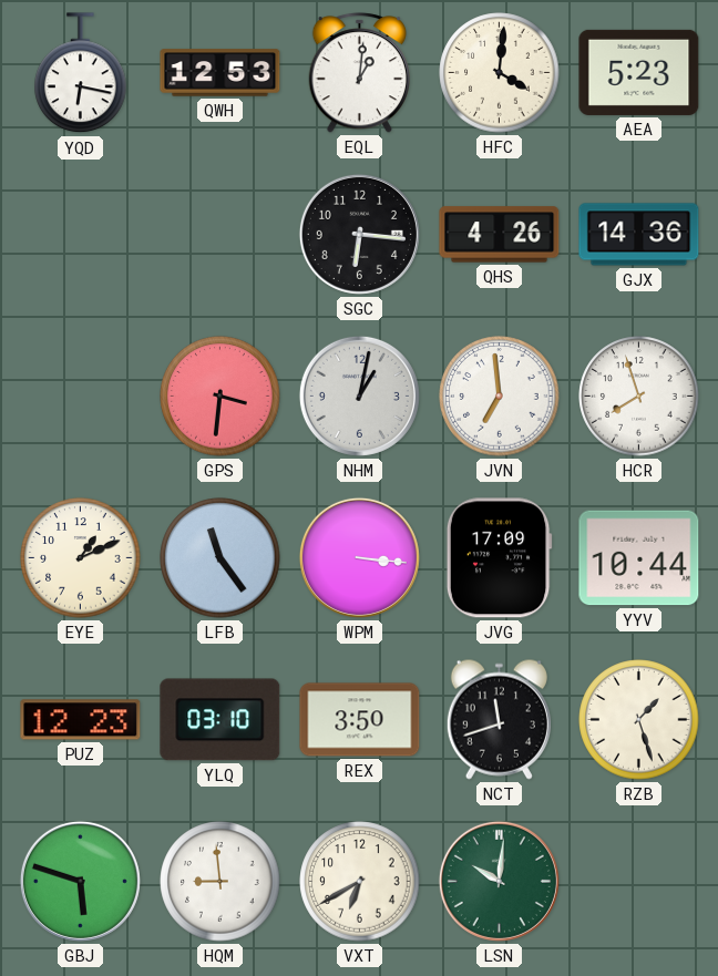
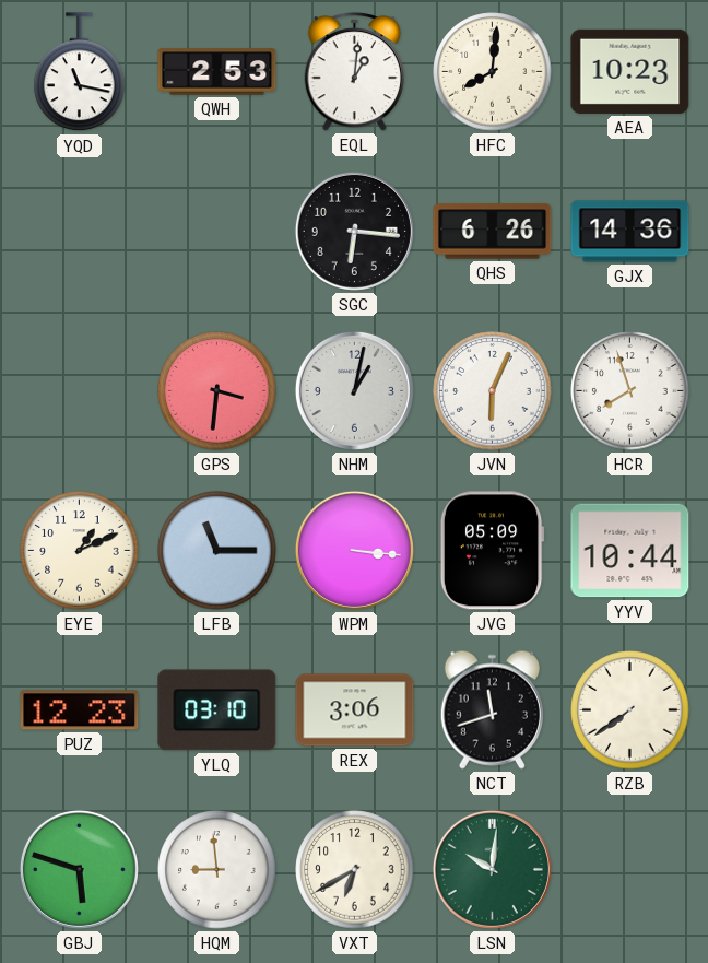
YQD: 6:17 -> 11:17
QWH: 12:53 -> 2:53
HFC: 4:01 -> 8:01
AEA: 5:23 -> 10:23
QHS: 4:26 -> 6:26
JVN: 6:59 -> 6:04
LFB: 11:24 -> 11:15
JVG: 17:09 -> 05:09
REX: 3:50 -> 3:06
RZB: 1:27 -> 7:39
